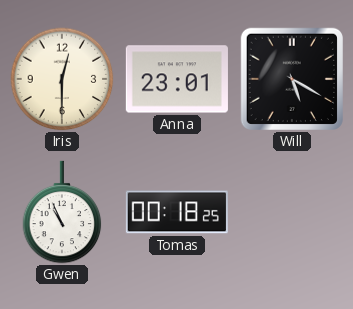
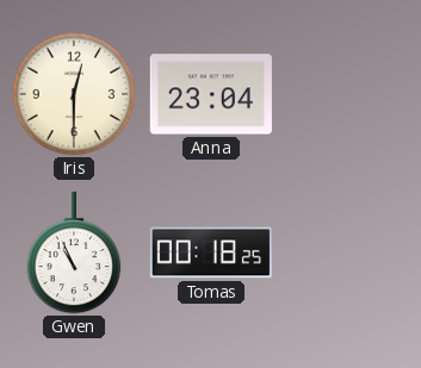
Anna: 23:01 -> 23:04
Will: 5:20 -> none
